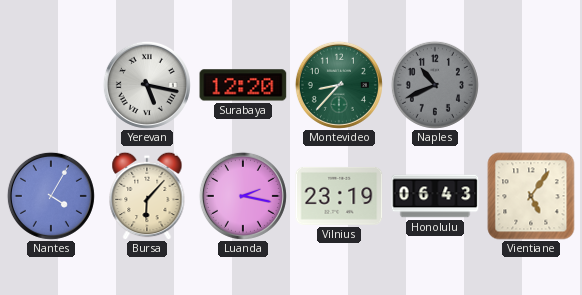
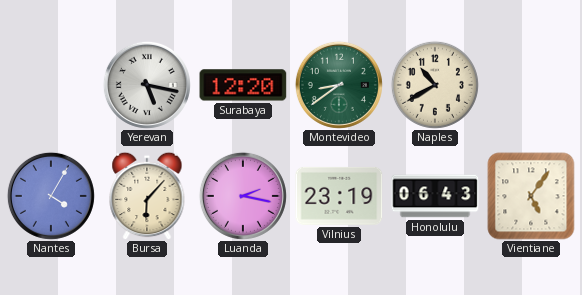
Montevideo: 8:37 -> 8:39
Naples: 10:41 -> 10:40
Naples dial: grey -> cream
